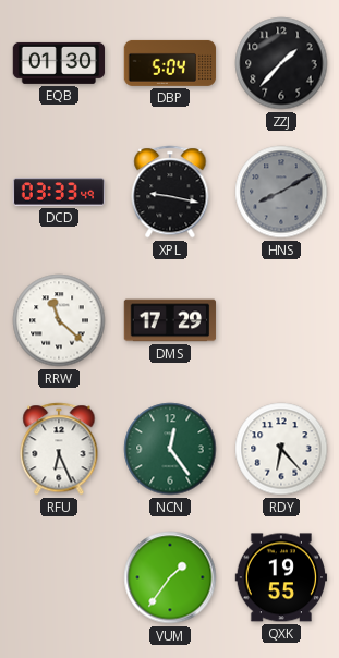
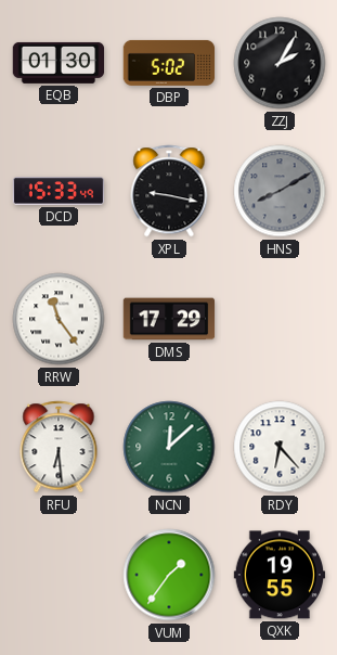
DBP: 5:04 -> 5:02
ZZJ: 1:37 -> 2:05
DCD: 03:33 -> 15:33
RRW: 11:22 -> 11:24
RFU: 6:26 -> 6:29
NCN: 12:24 -> 12:08
